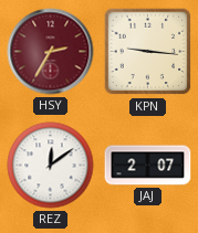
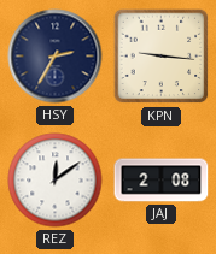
HSY dial: burgundy -> navy
JAJ: 2:07 -> 2:08
